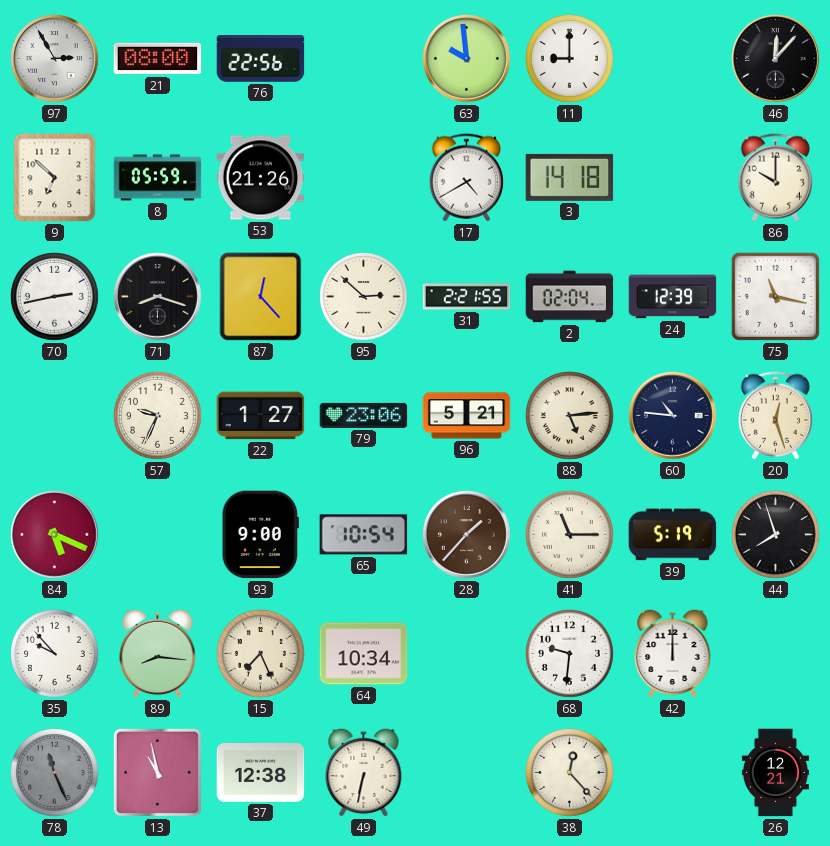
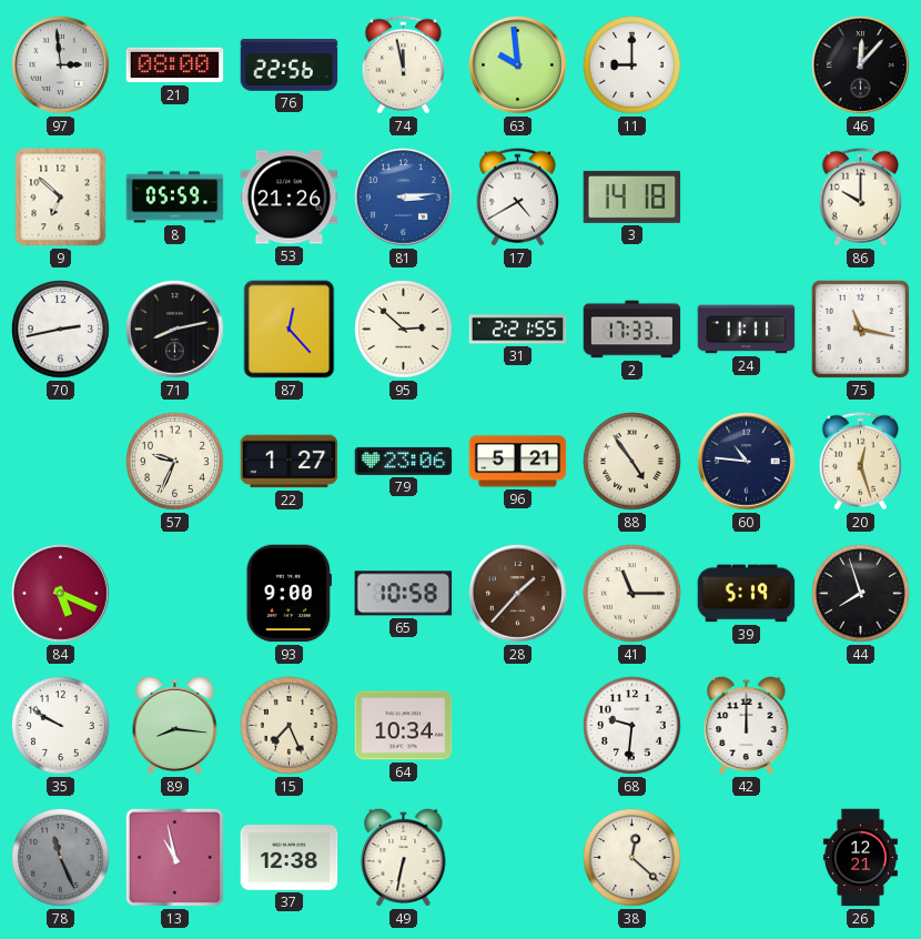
97: 2:55 -> 2:59
74: none -> 11:58
81: none -> 3:14
71: 8:18 -> 8:13
2: 02:04 -> 17:33
24: 12:39 -> 11:11
88: 5:14 -> 4:54
65: 10:54 -> 10:58
35: 9:53 -> 9:50
38: 12:23 -> 12:22
